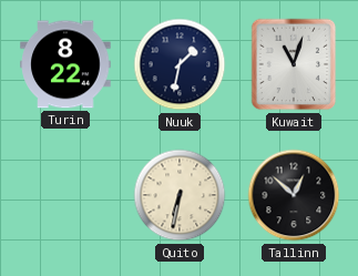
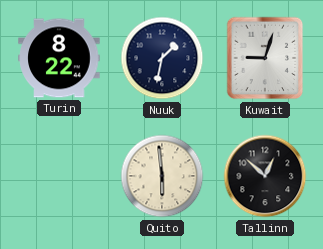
Kuwait: 11:03 -> 9:03
Quito: 6:32 -> 5:59
